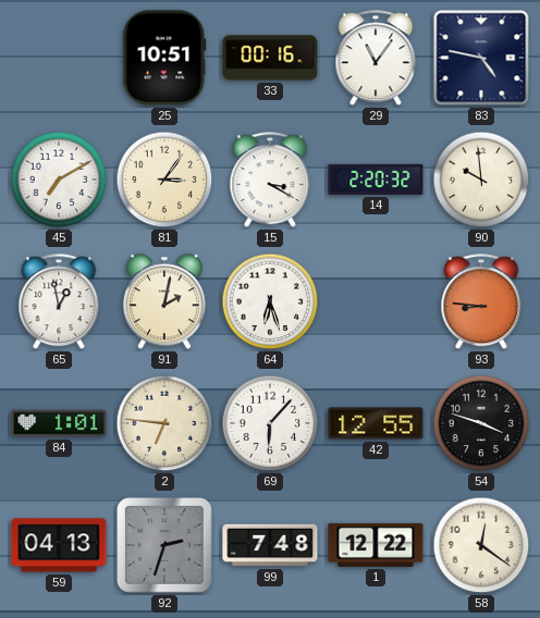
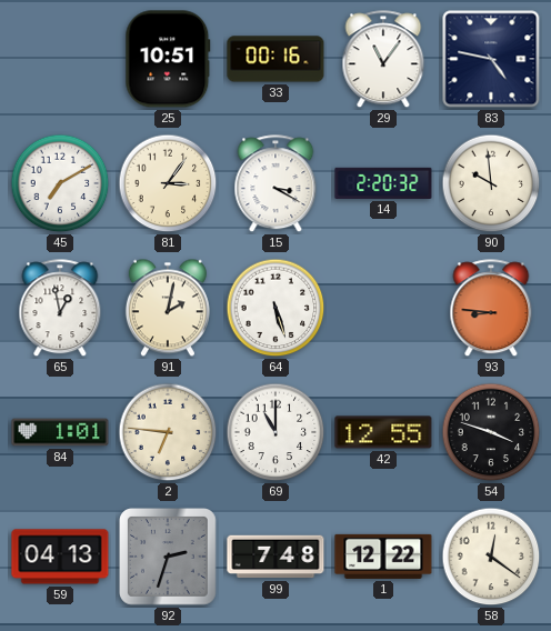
64: 6:27 -> 5:27
69: 6:07 -> 11:00
